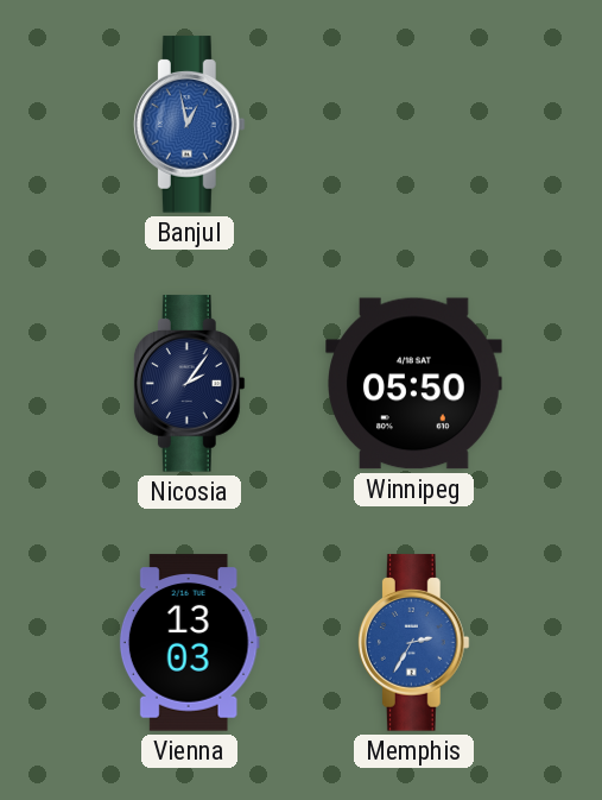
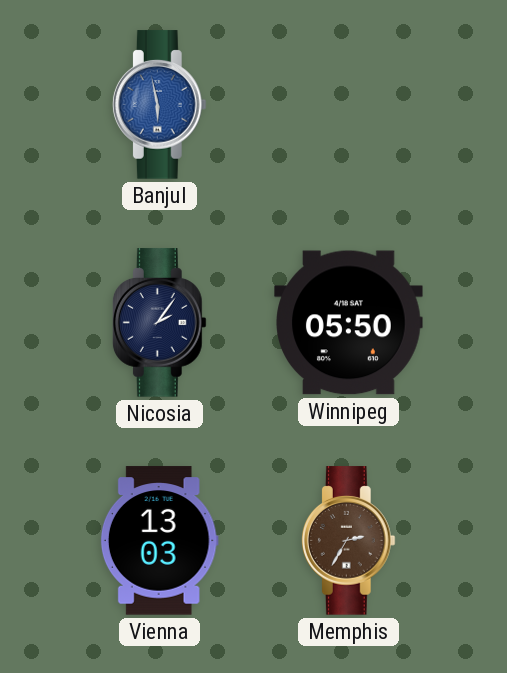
Banjul: 12:58 -> 5:58
Memphis dial: blue -> brown
